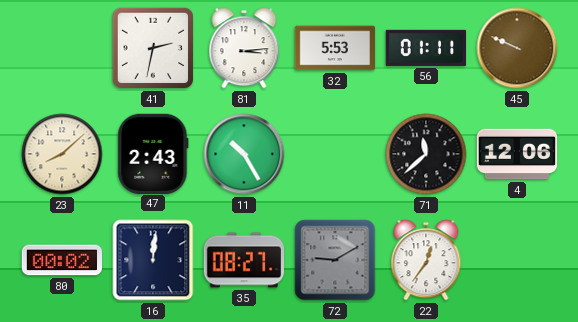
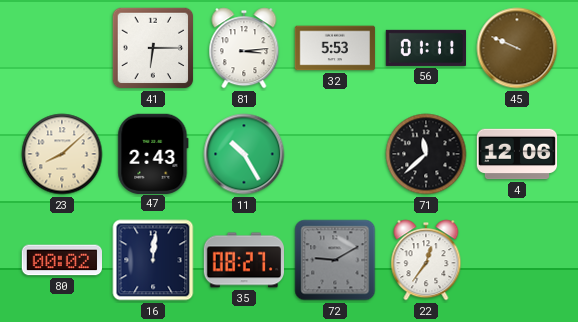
41: 2:32 -> 6:15
